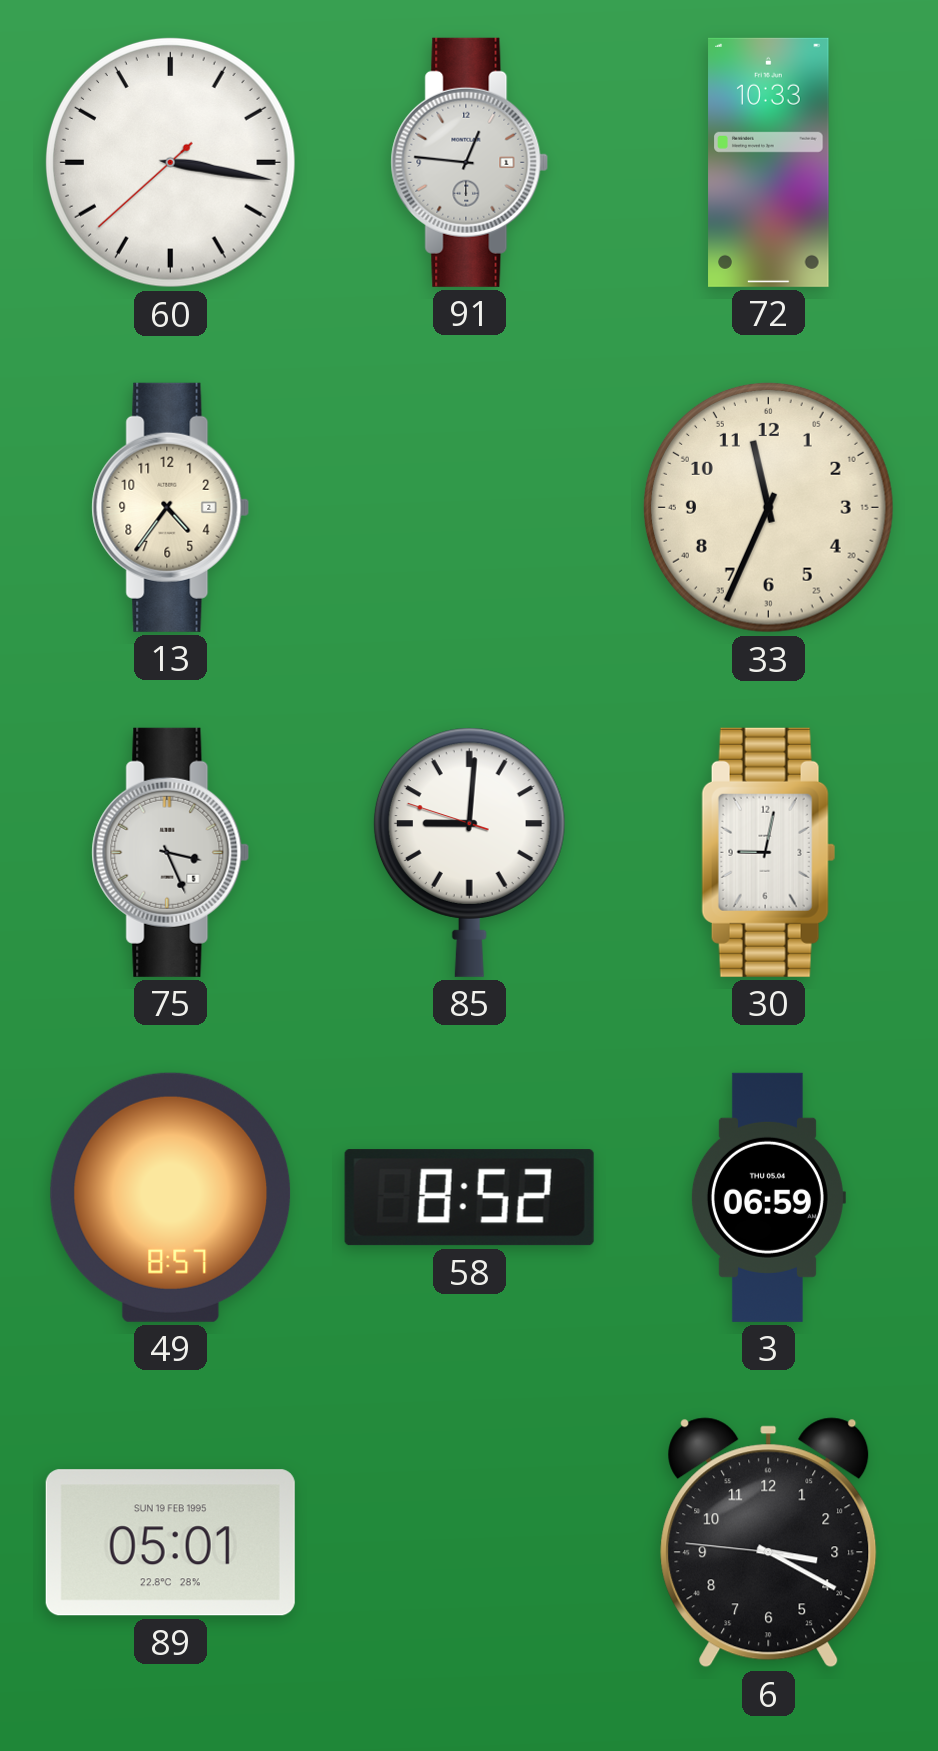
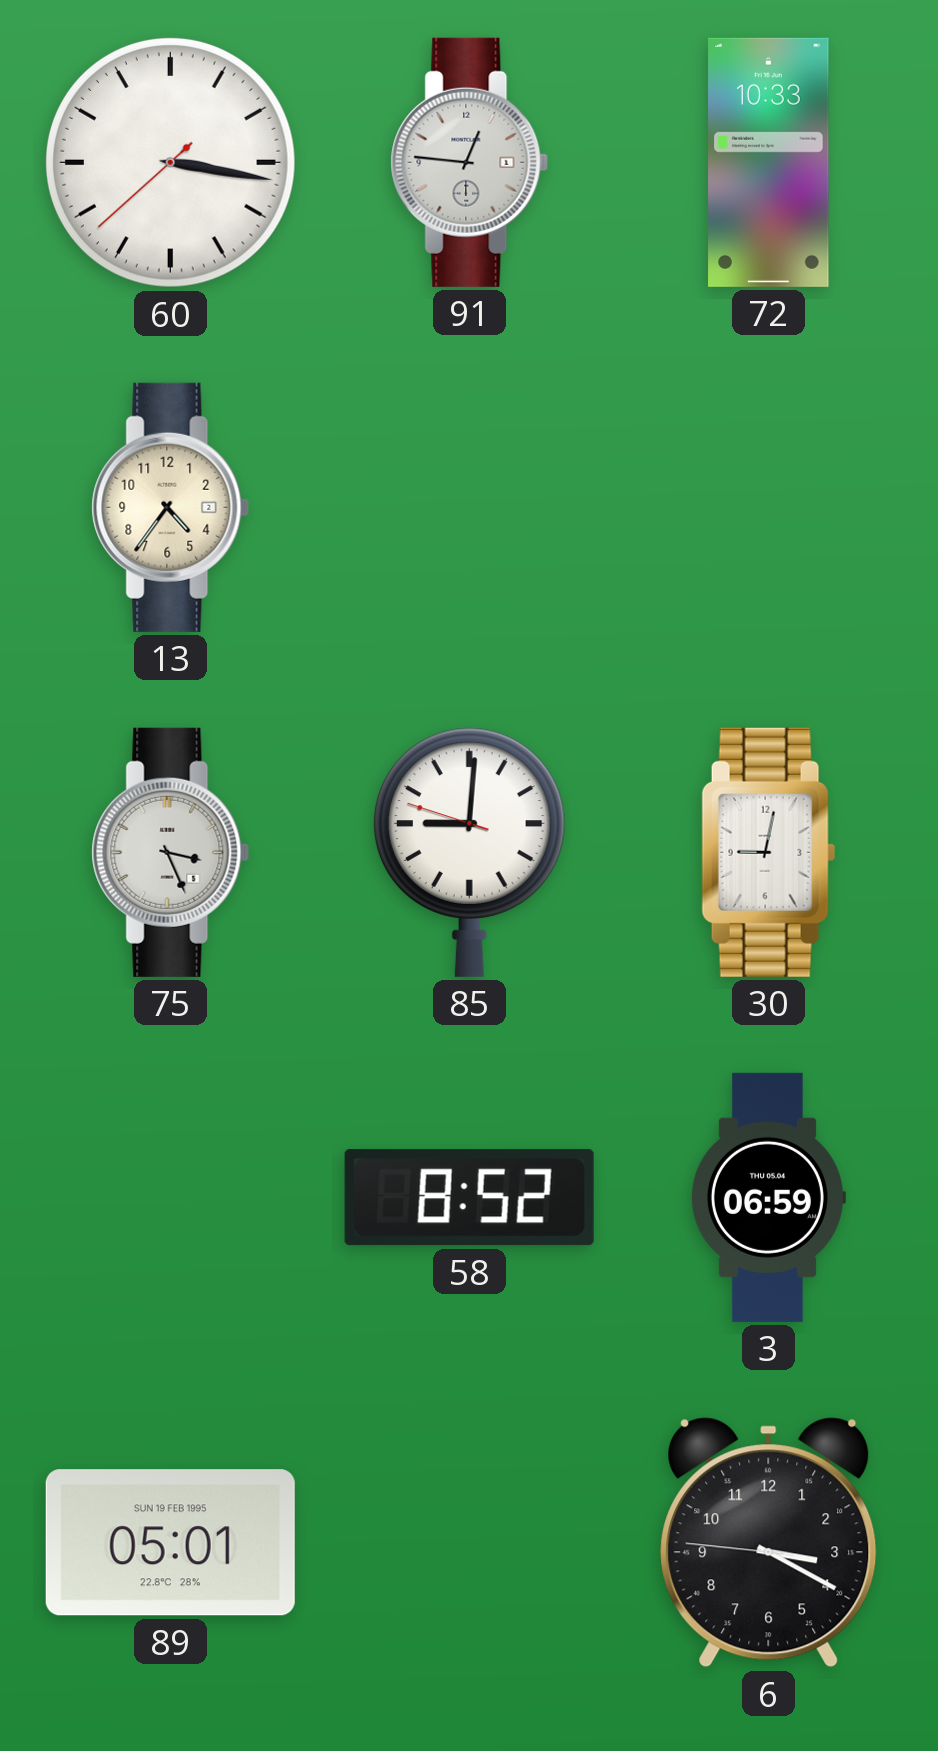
33: 11:34 -> none
49: 8:57 -> none
